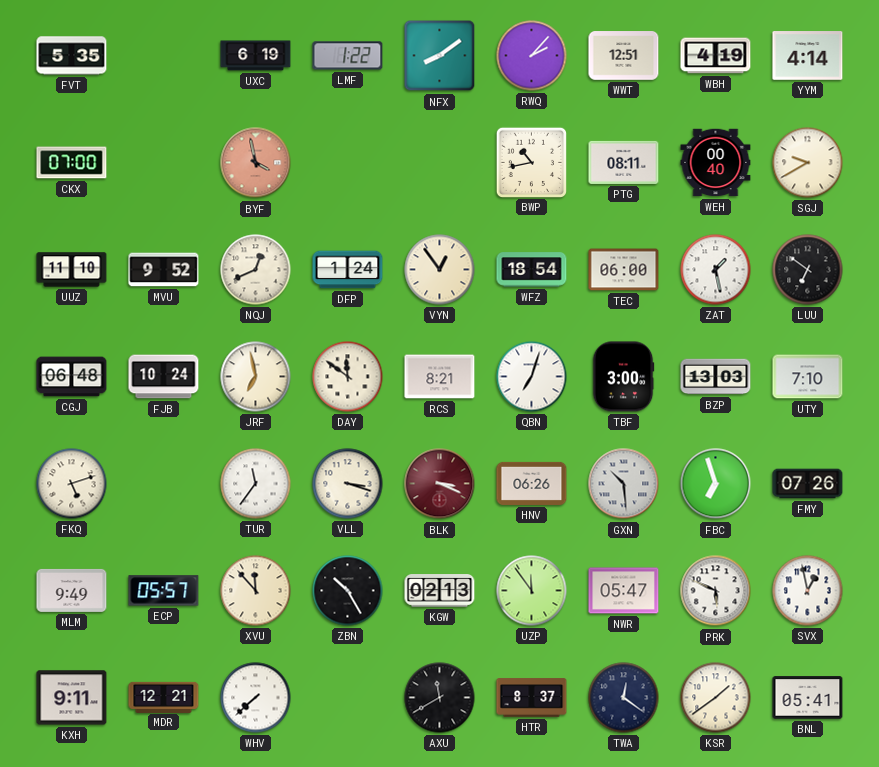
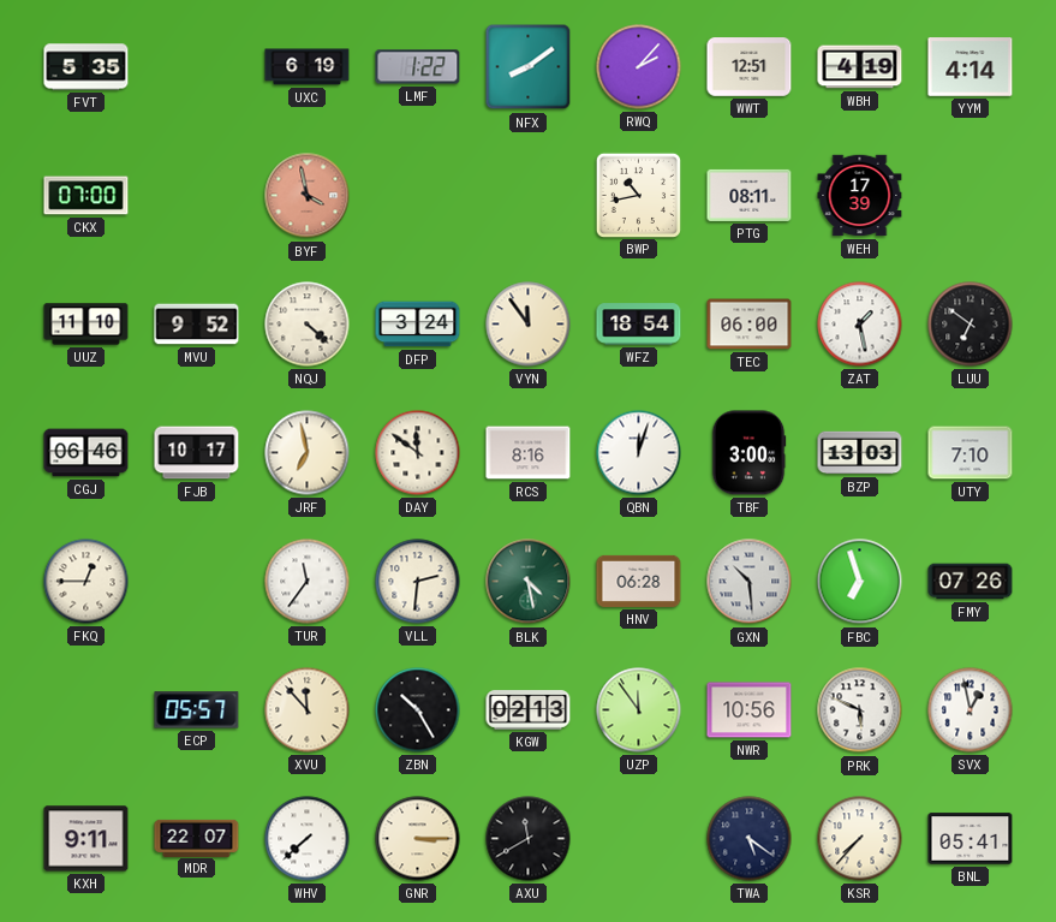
WEH: 00:40 -> 17:39
SGJ: 9:40 -> none
NQJ: 12:41 -> 4:22
DFP: 1:24 -> 3:24
VYN: 12:54 -> 11:54
CGJ: 06:48 -> 06:46
FJB: 10:24 -> 10:17
RCS: 8:21 -> 8:16
QBN: 7:03 -> 12:03
FKQ: 5:12 -> 12:45
VLL: 3:18 -> 2:31
BLK: 3:19 -> 4:28
BLK dial: burgundy -> green
HNV: 06:26 -> 06:28
MLM: 9:49 -> none
NWR: 05:47 -> 10:56
MDR: 12:21 -> 22:07
GNR: none -> 3:15
HTR: 8:37 -> none
TWA: 12:21 -> 5:21
KSR: 1:39 -> 7:37
